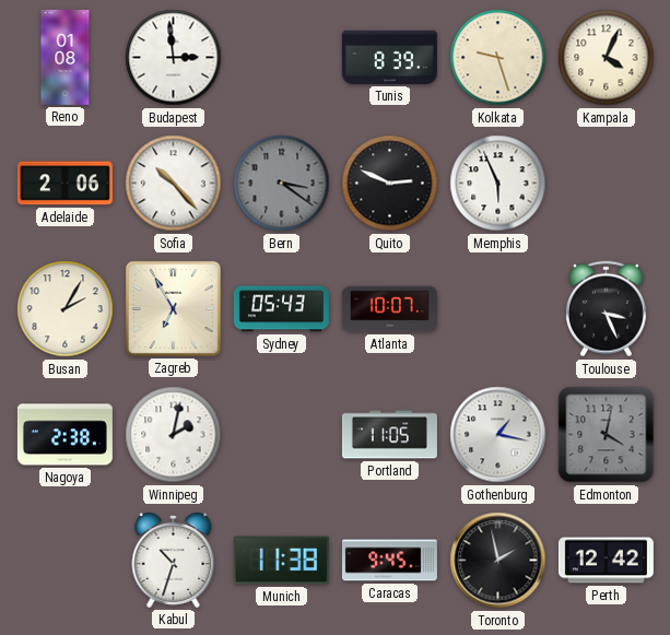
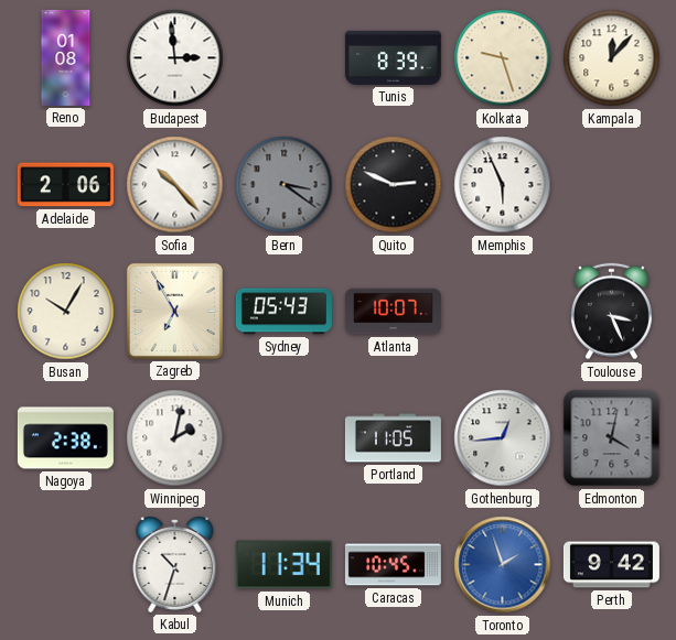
Kampala: 4:04 -> 12:07
Busan: 2:05 -> 10:05
Gothenburg: 1:17 -> 12:44
Munich: 11:38 -> 11:34
Caracas: 9:45 -> 10:45
Toronto: 1:58 -> 1:57
Toronto dial: black -> blue
Perth: 12:42 -> 9:42
